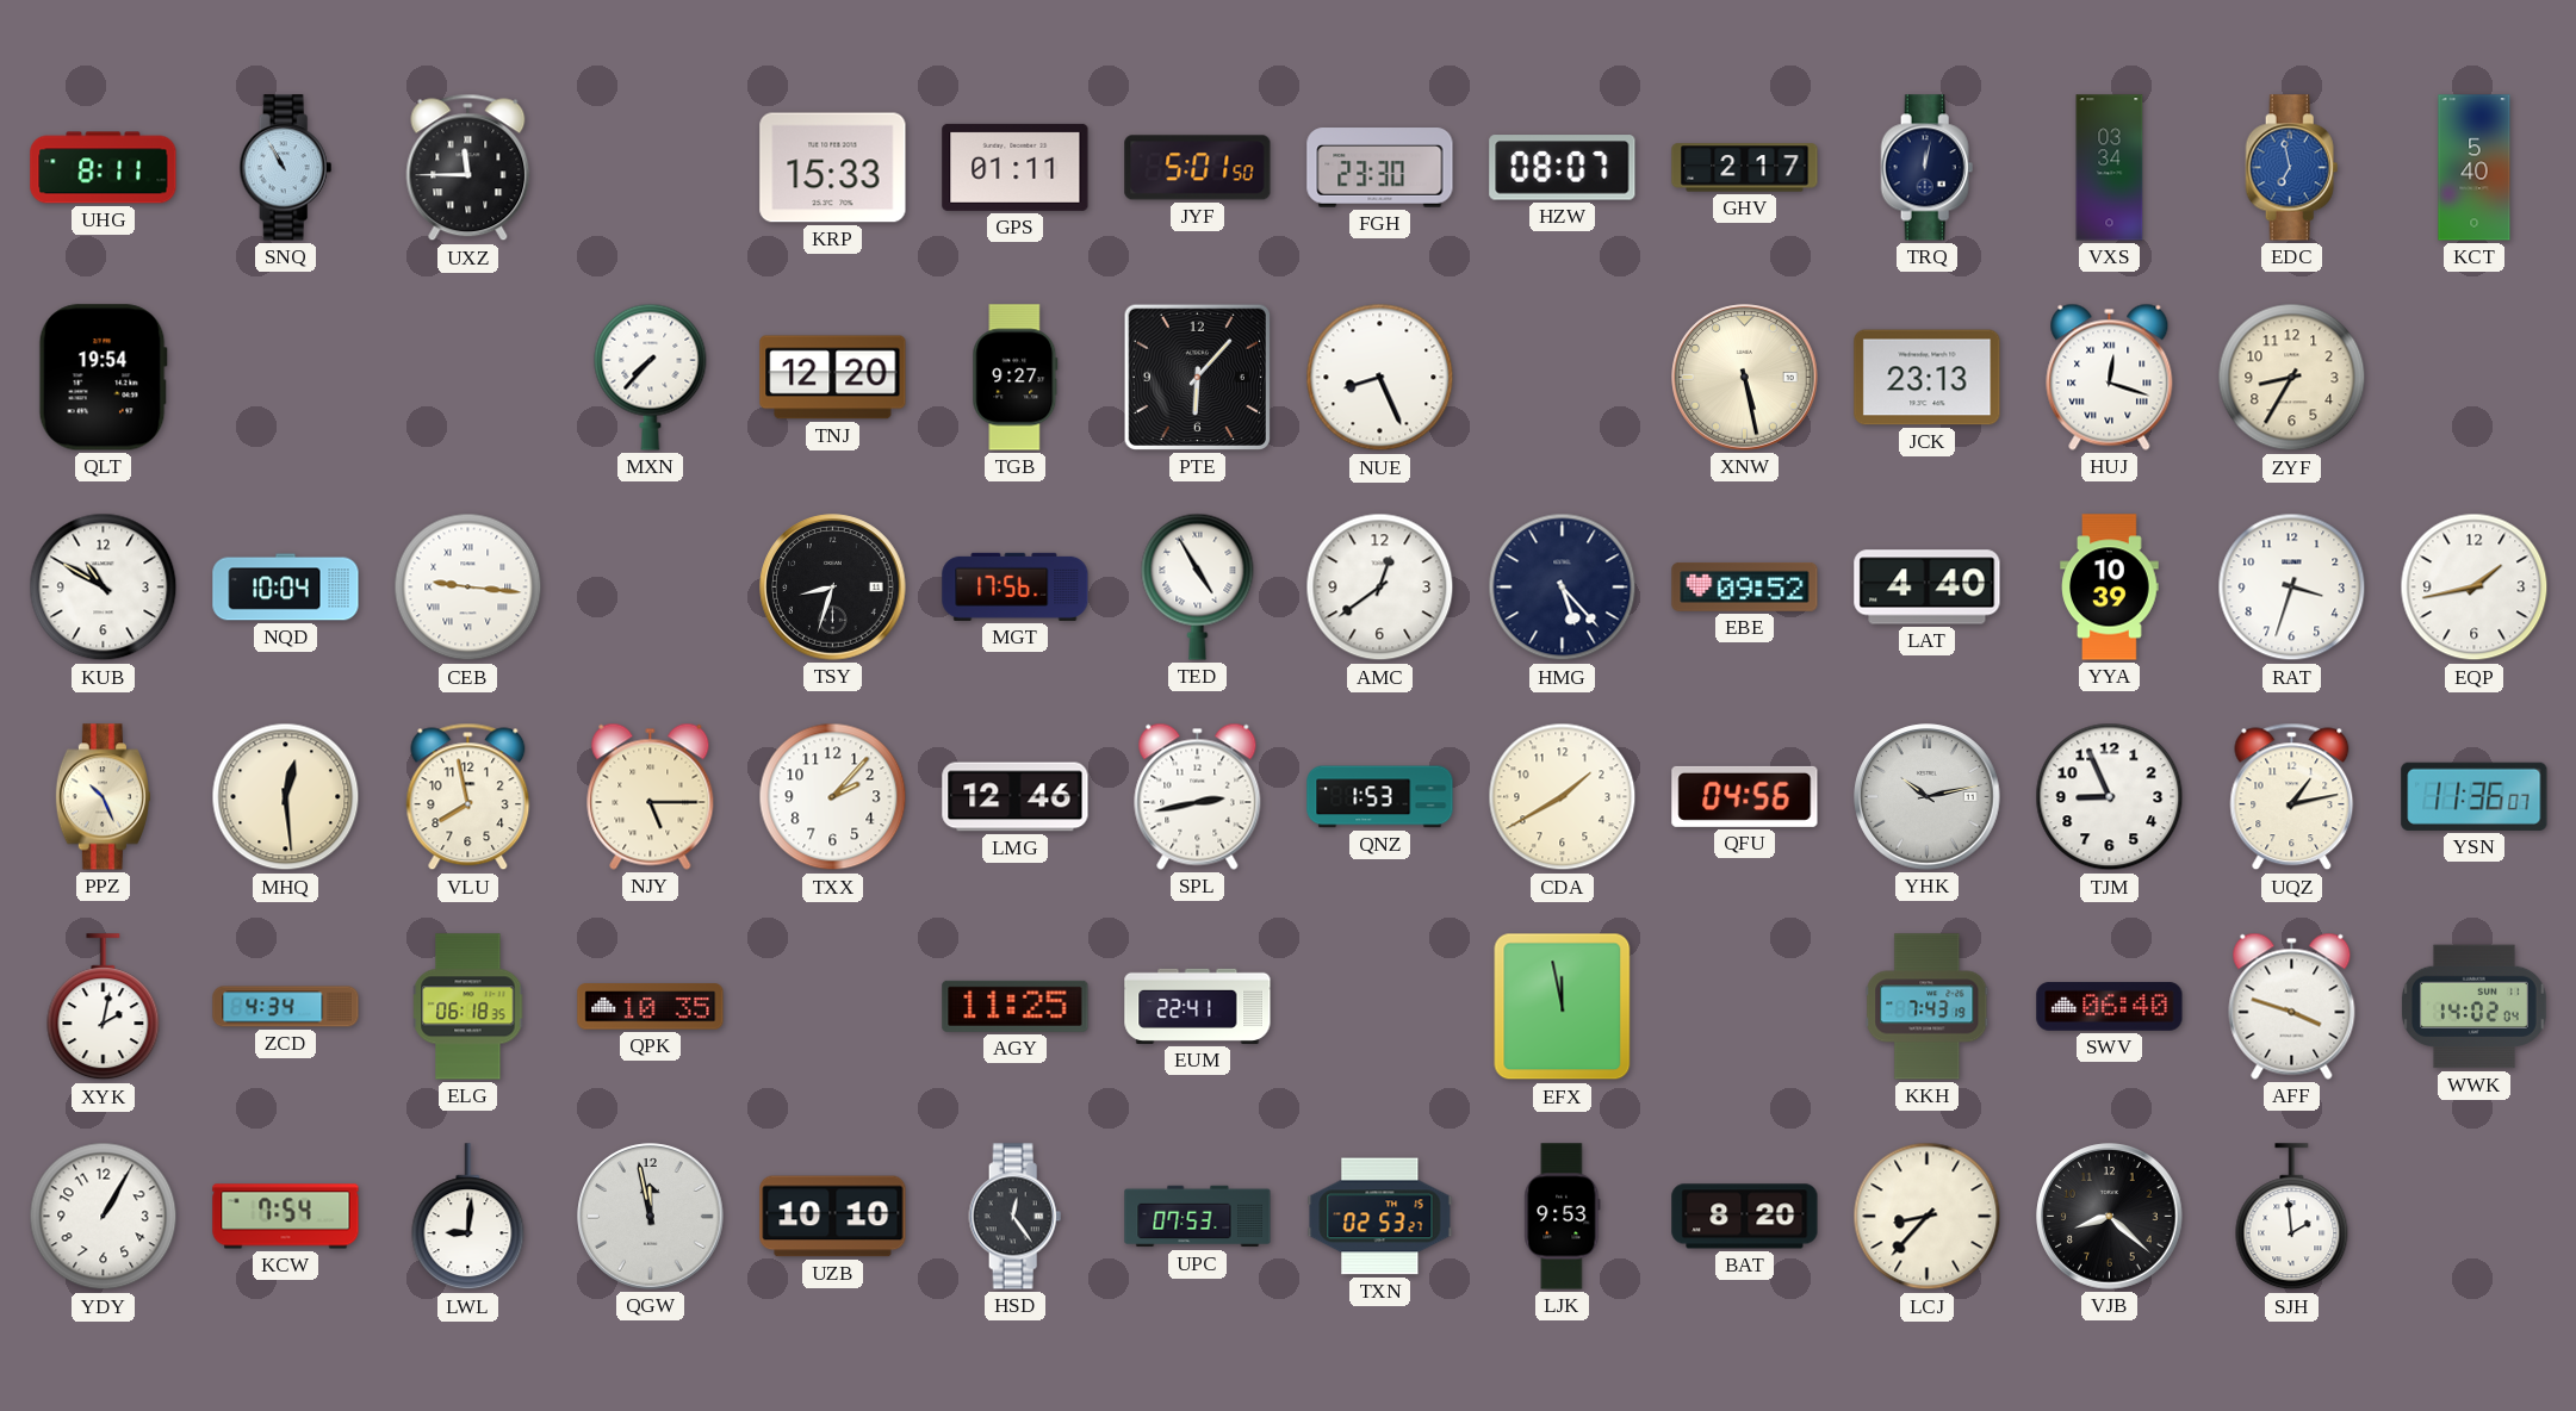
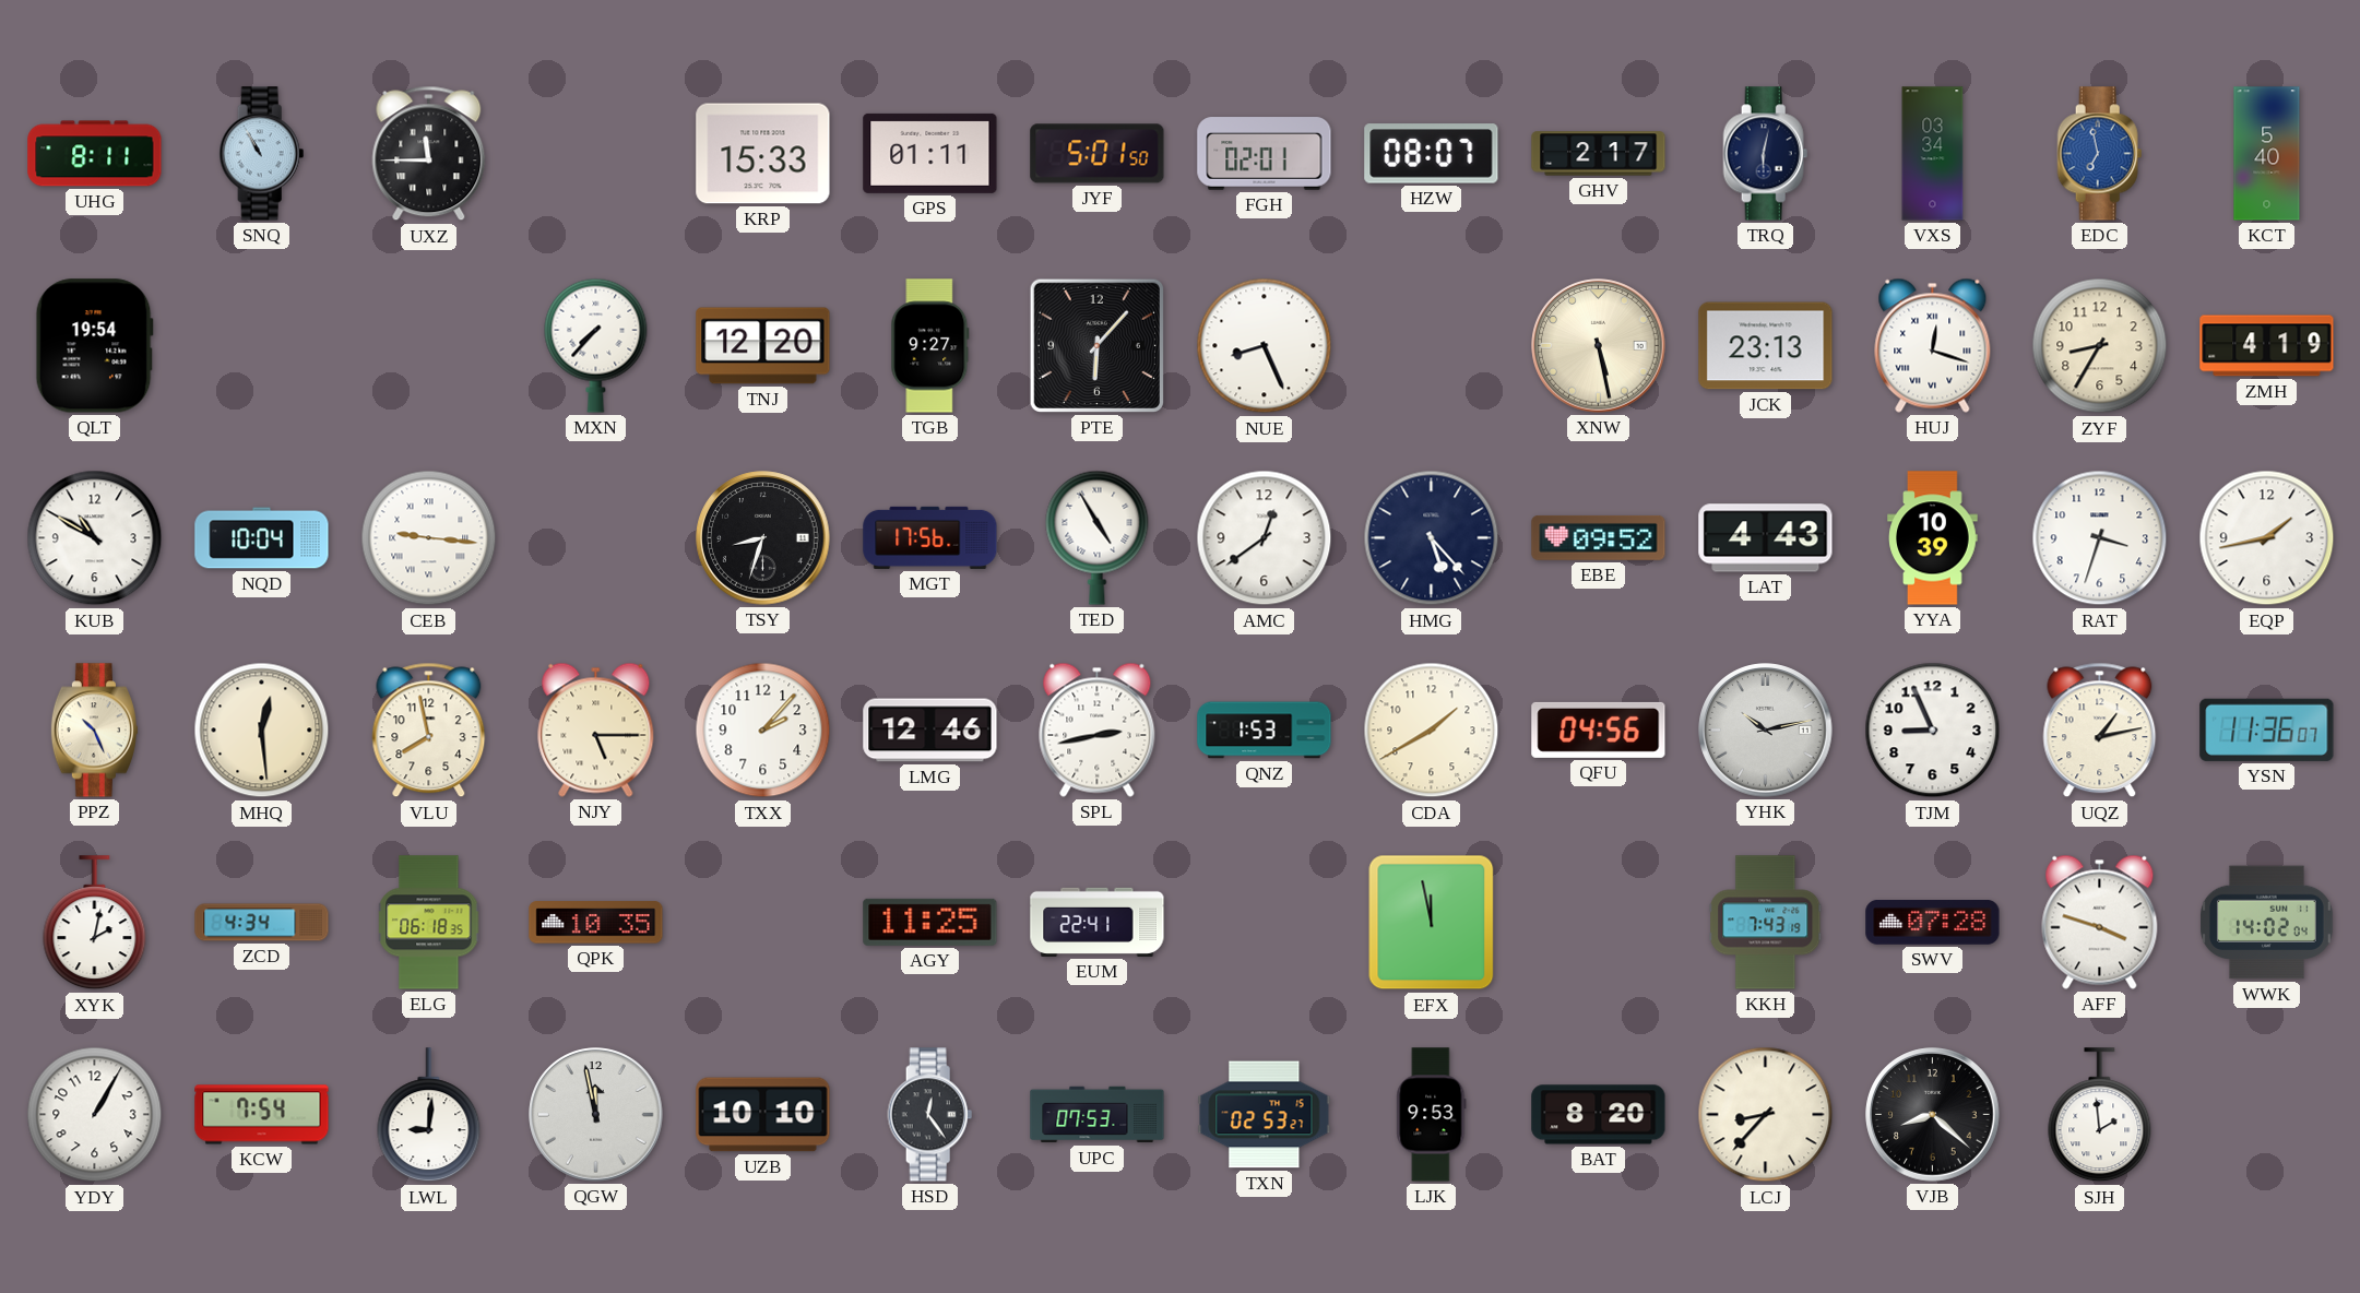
FGH: 23:30 -> 02:01
TRQ: 12:02 -> 6:02
ZMH: none -> 4:19
LAT: 4:40 -> 4:43
SWV: 06:40 -> 07:28
